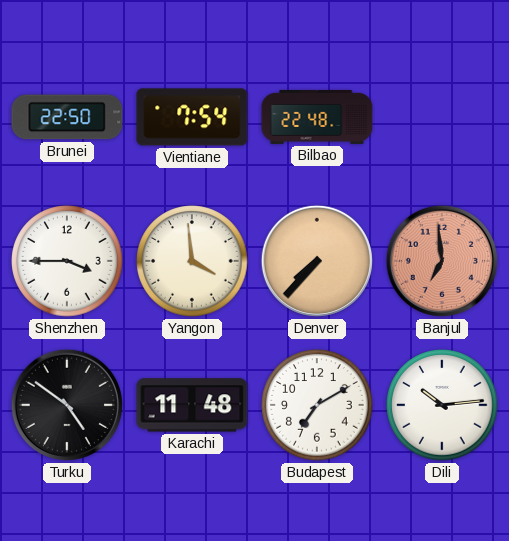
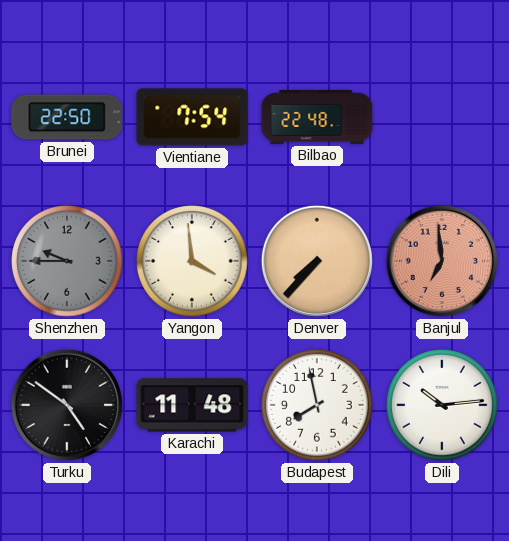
Shenzhen: 3:45 -> 9:45
Shenzhen dial: white -> grey
Budapest: 7:10 -> 7:58
